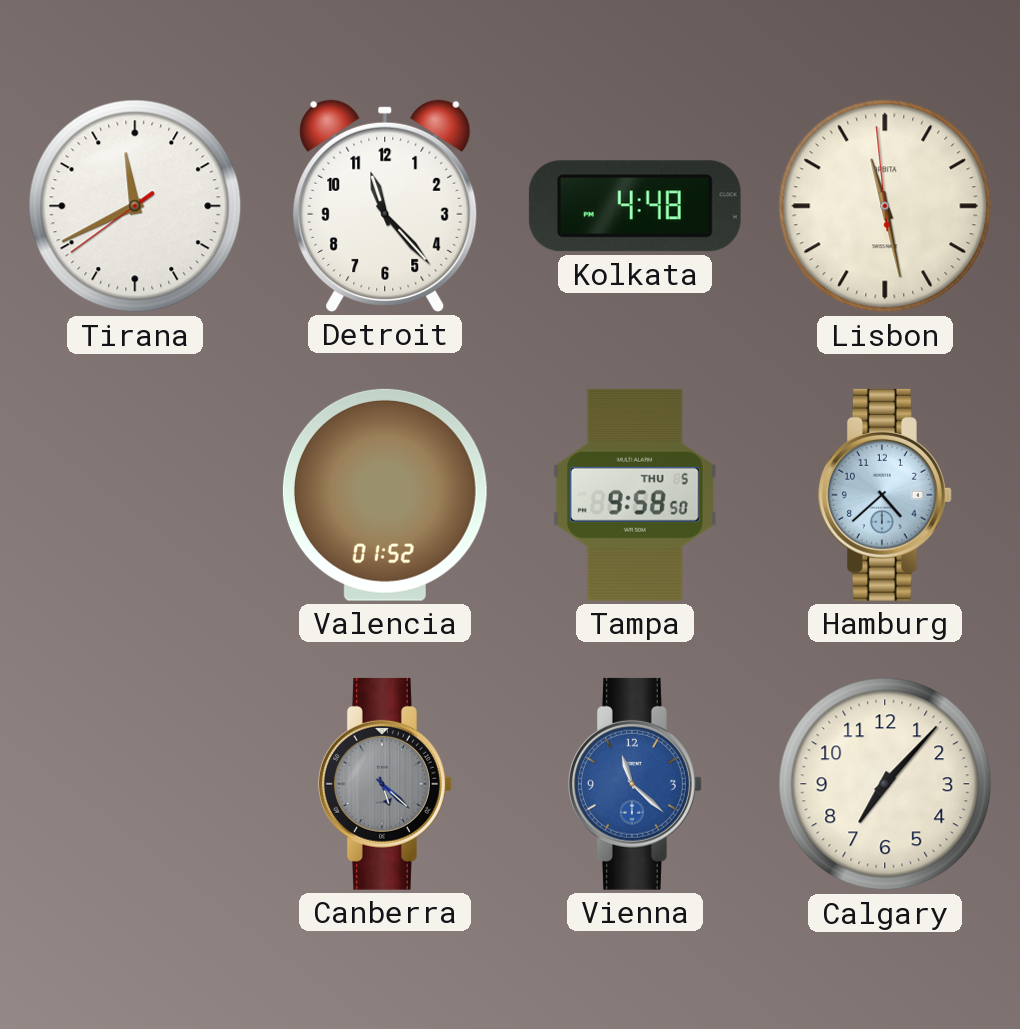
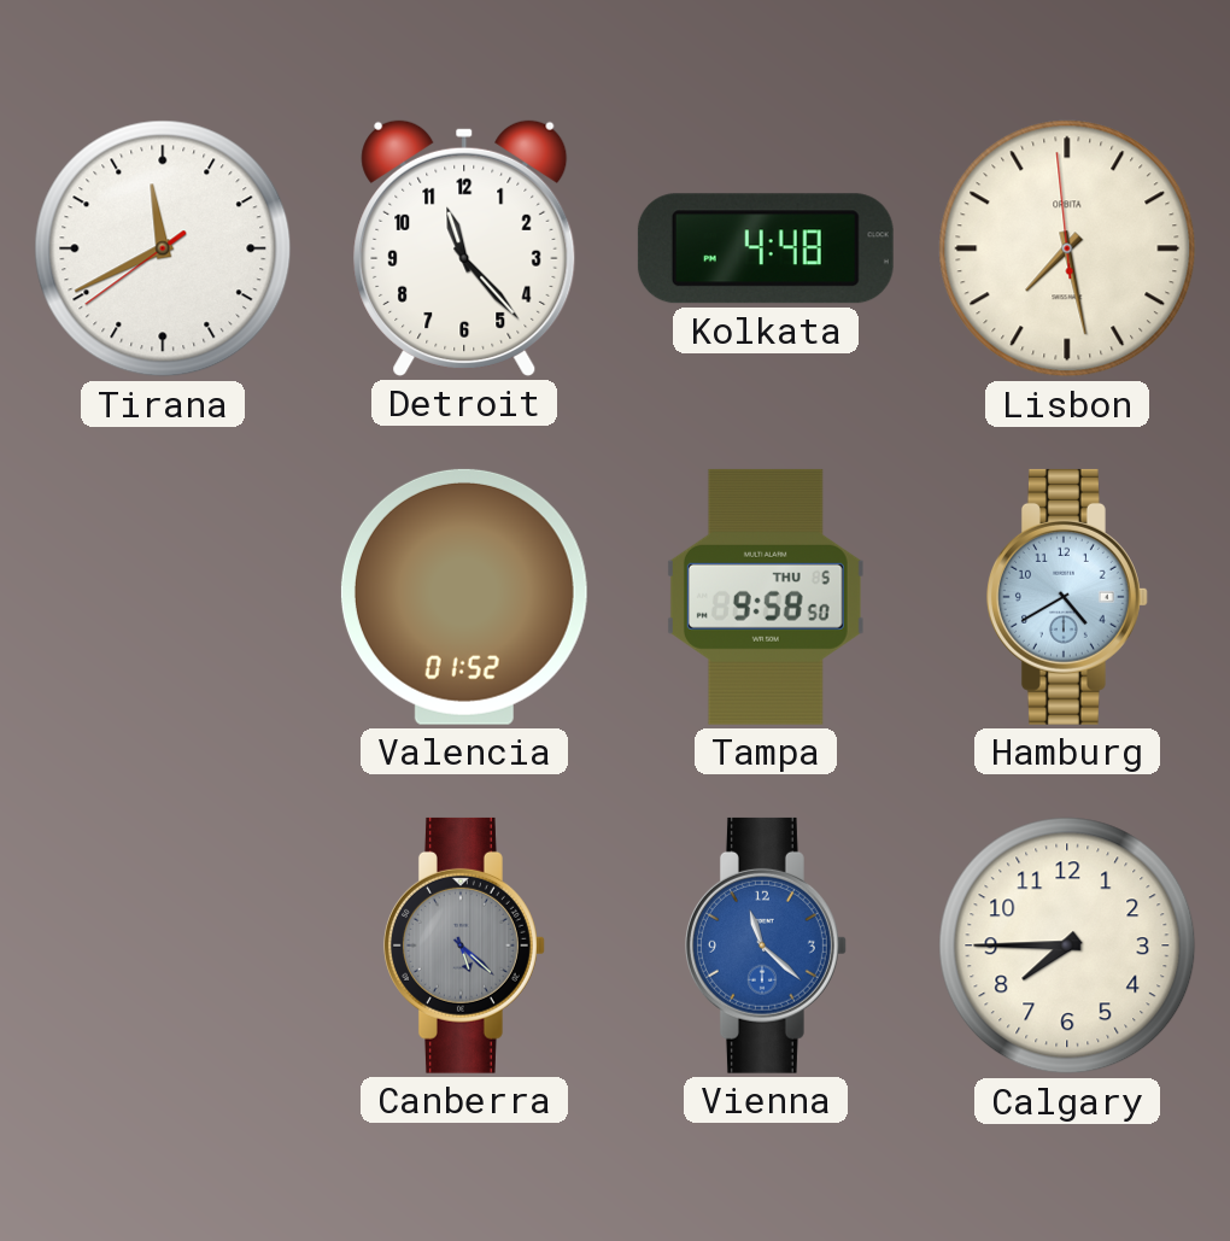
Lisbon: 11:27 -> 7:27
Hamburg: 4:38 -> 4:40
Calgary: 7:07 -> 7:45
